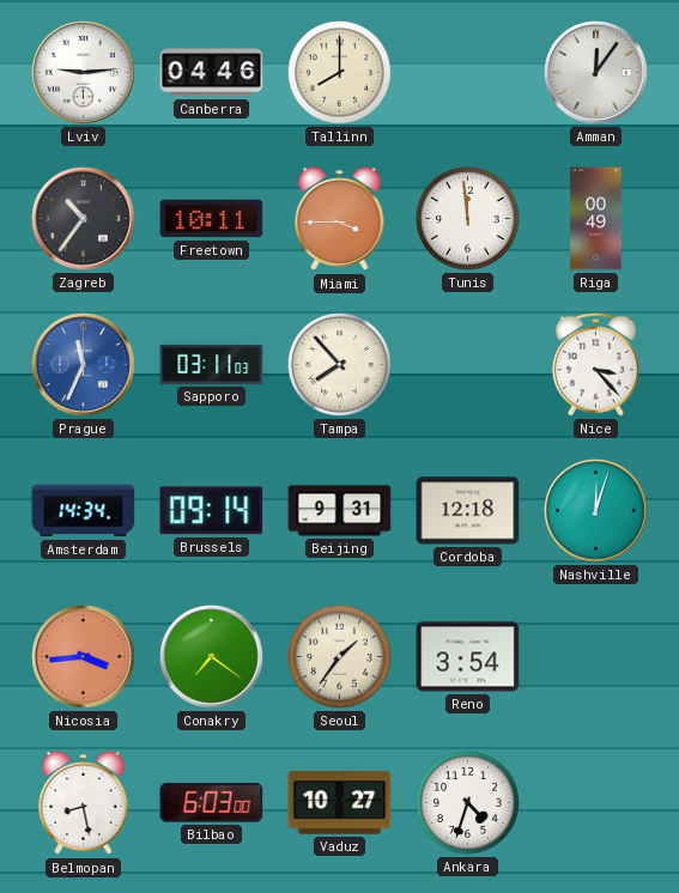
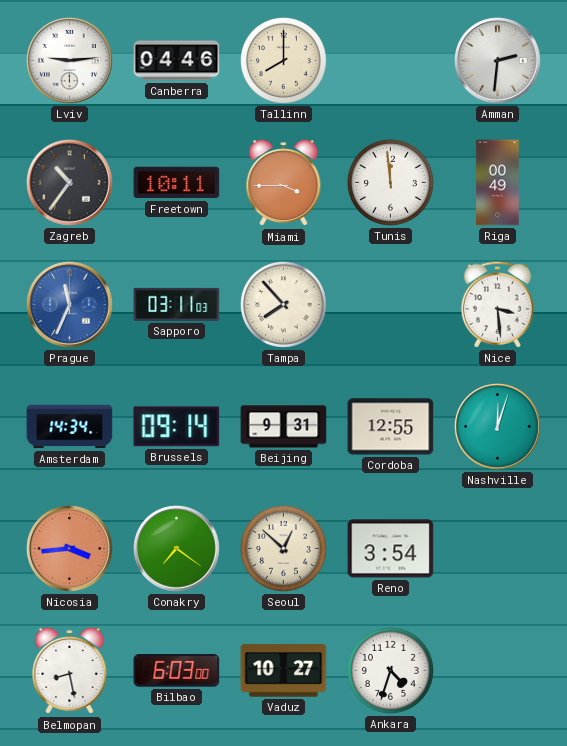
Amman: 12:06 -> 2:31
Nice: 3:23 -> 3:29
Cordoba: 12:18 -> 12:55
Seoul: 1:36 -> 12:52
